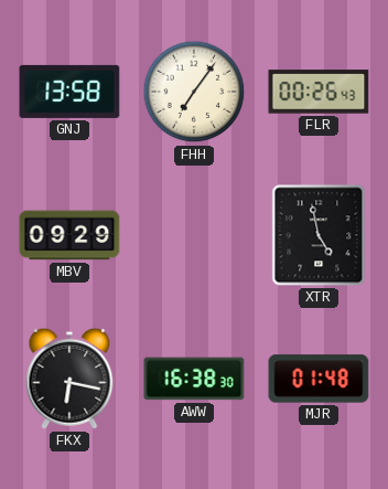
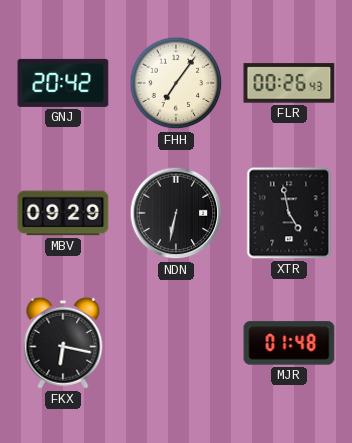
GNJ: 13:58 -> 20:42
NDN: none -> 6:32
AWW: 16:38 -> none
